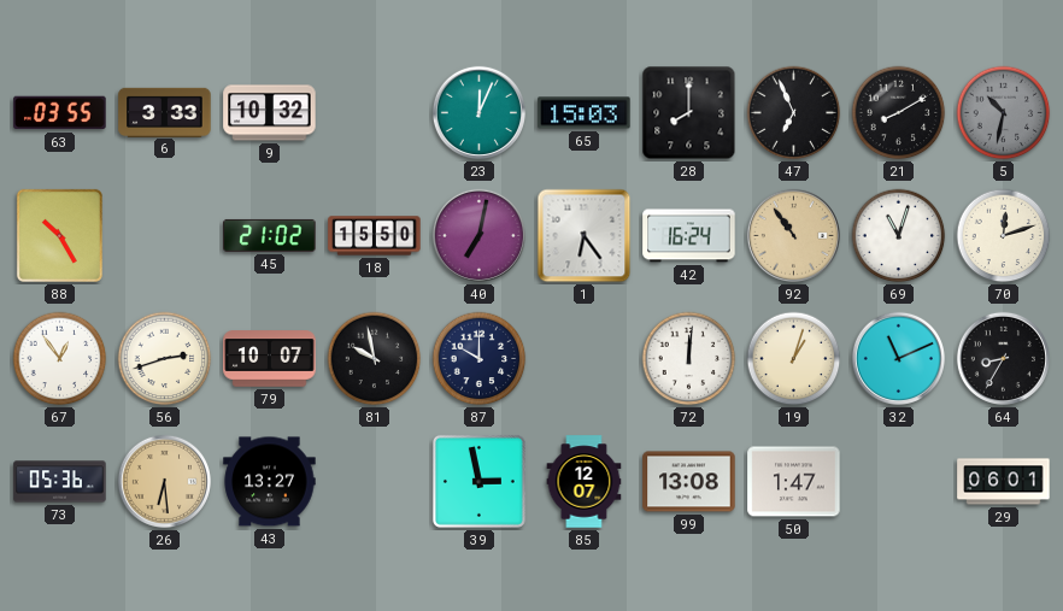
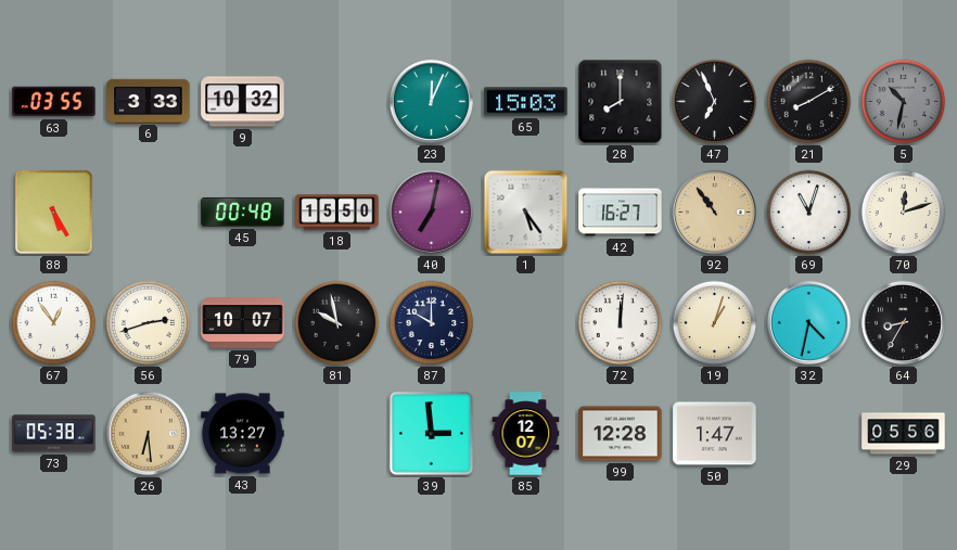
88: 10:25 -> 5:25
45: 21:02 -> 00:48
1: 6:24 -> 5:24
42: 16:24 -> 16:27
32: 11:11 -> 4:32
73: 05:36 -> 05:38
39: 2:58 -> 2:59
99: 13:08 -> 12:28
29: 06:01 -> 05:56
